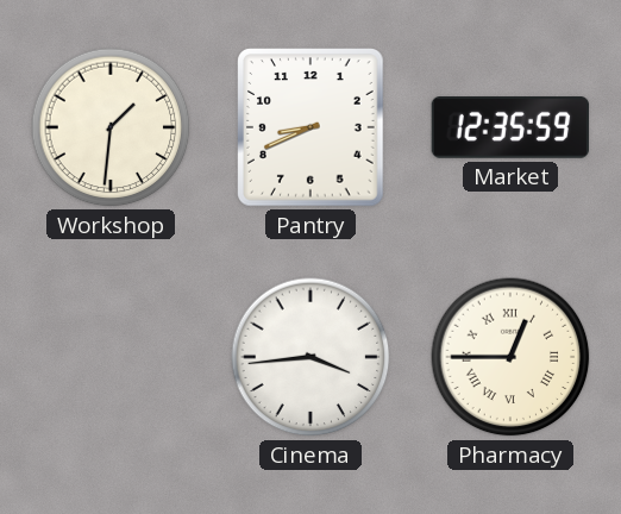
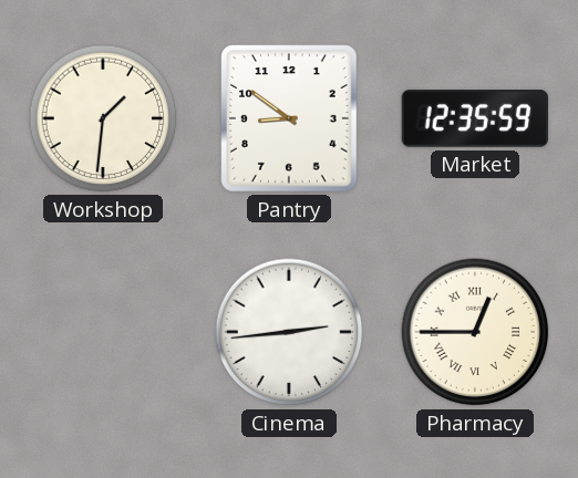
Pantry: 8:41 -> 8:51
Cinema: 3:44 -> 2:44
